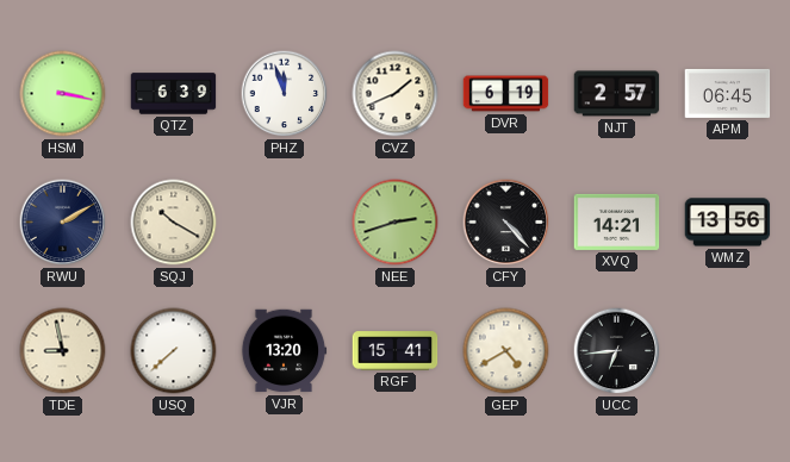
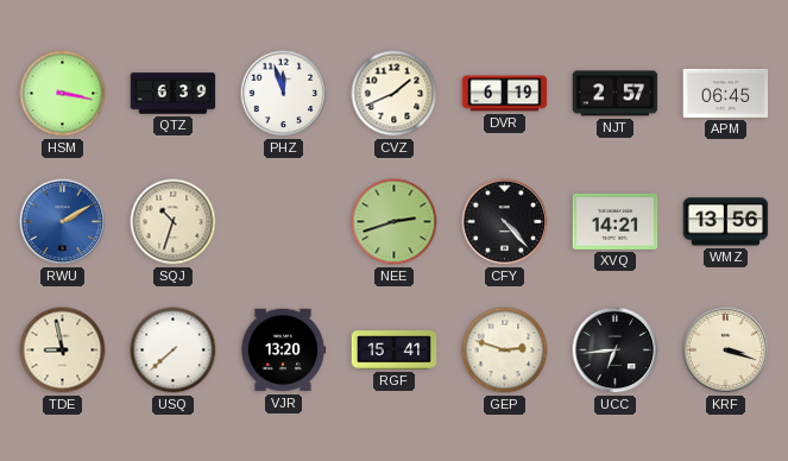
RWU dial: navy -> blue
SQJ: 10:20 -> 10:33
GEP: 4:40 -> 2:48
KRF: none -> 3:18
